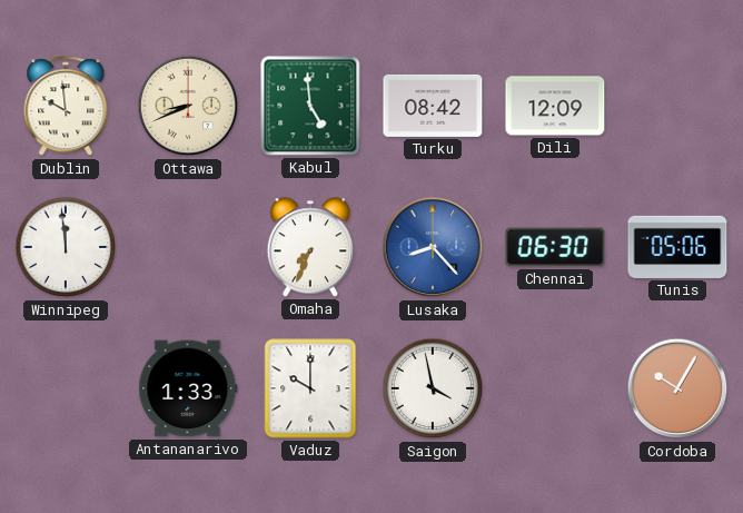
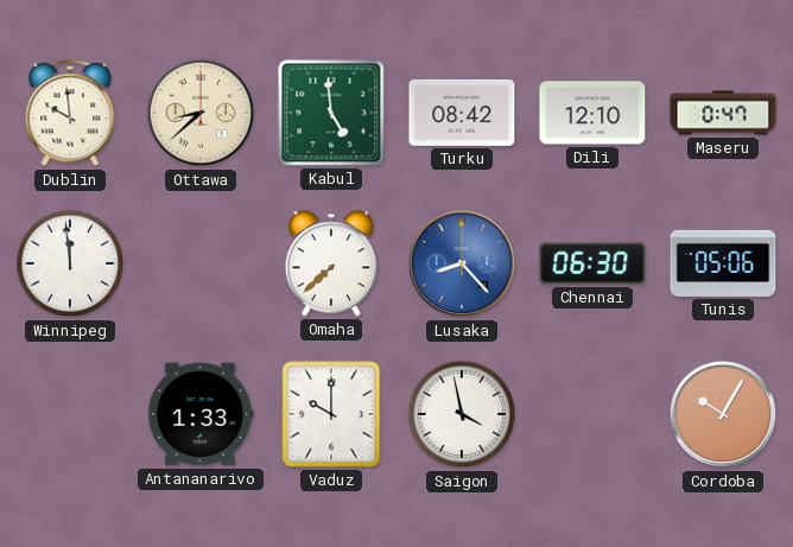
Ottawa: 8:41 -> 8:38
Dili: 12:09 -> 12:10
Maseru: none -> 0:47
Omaha: 7:34 -> 7:38
